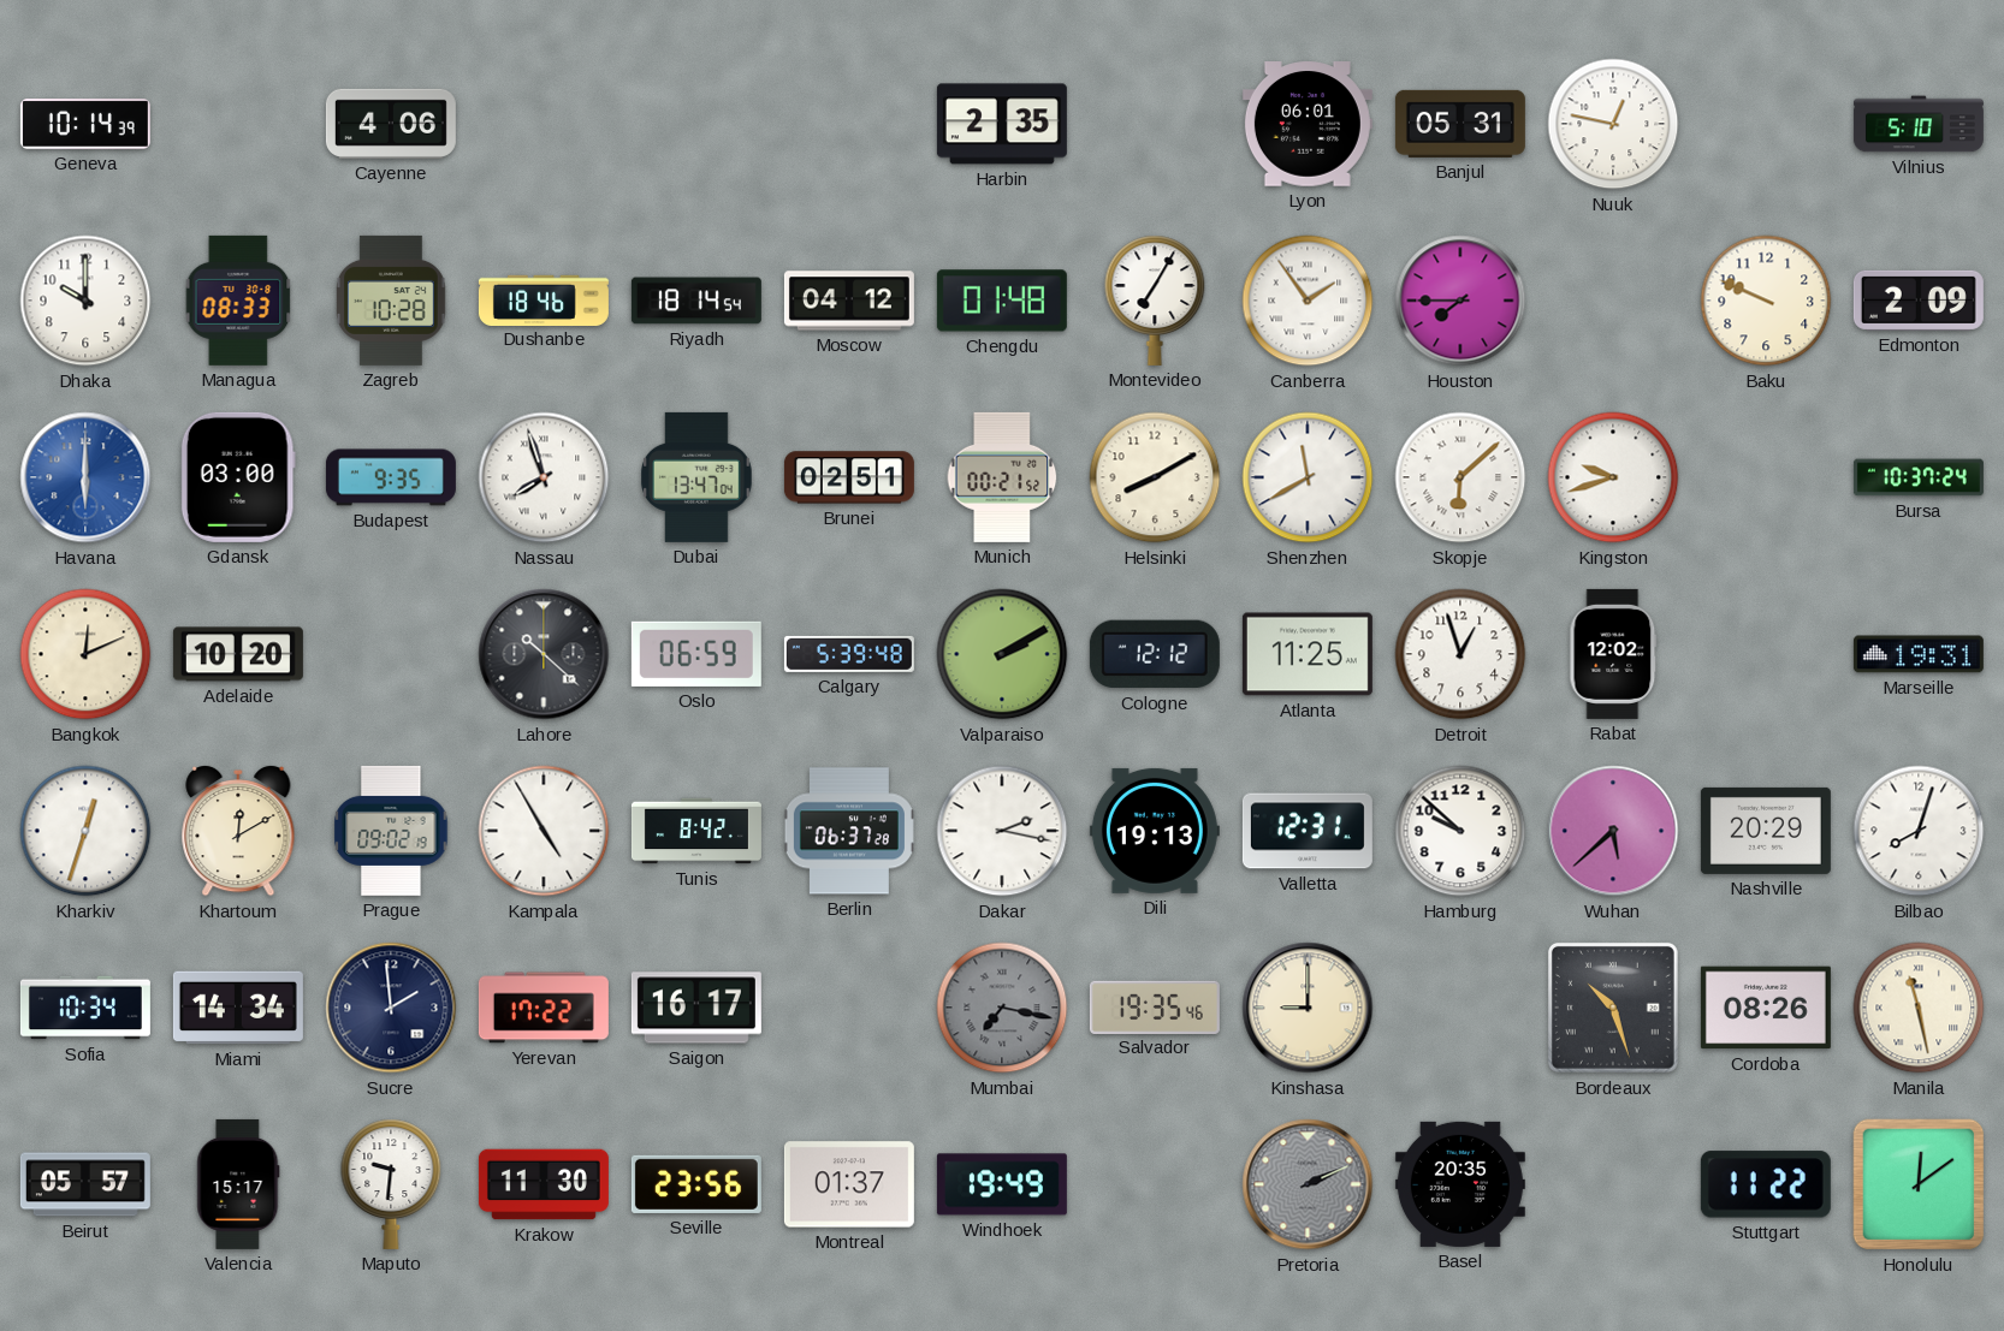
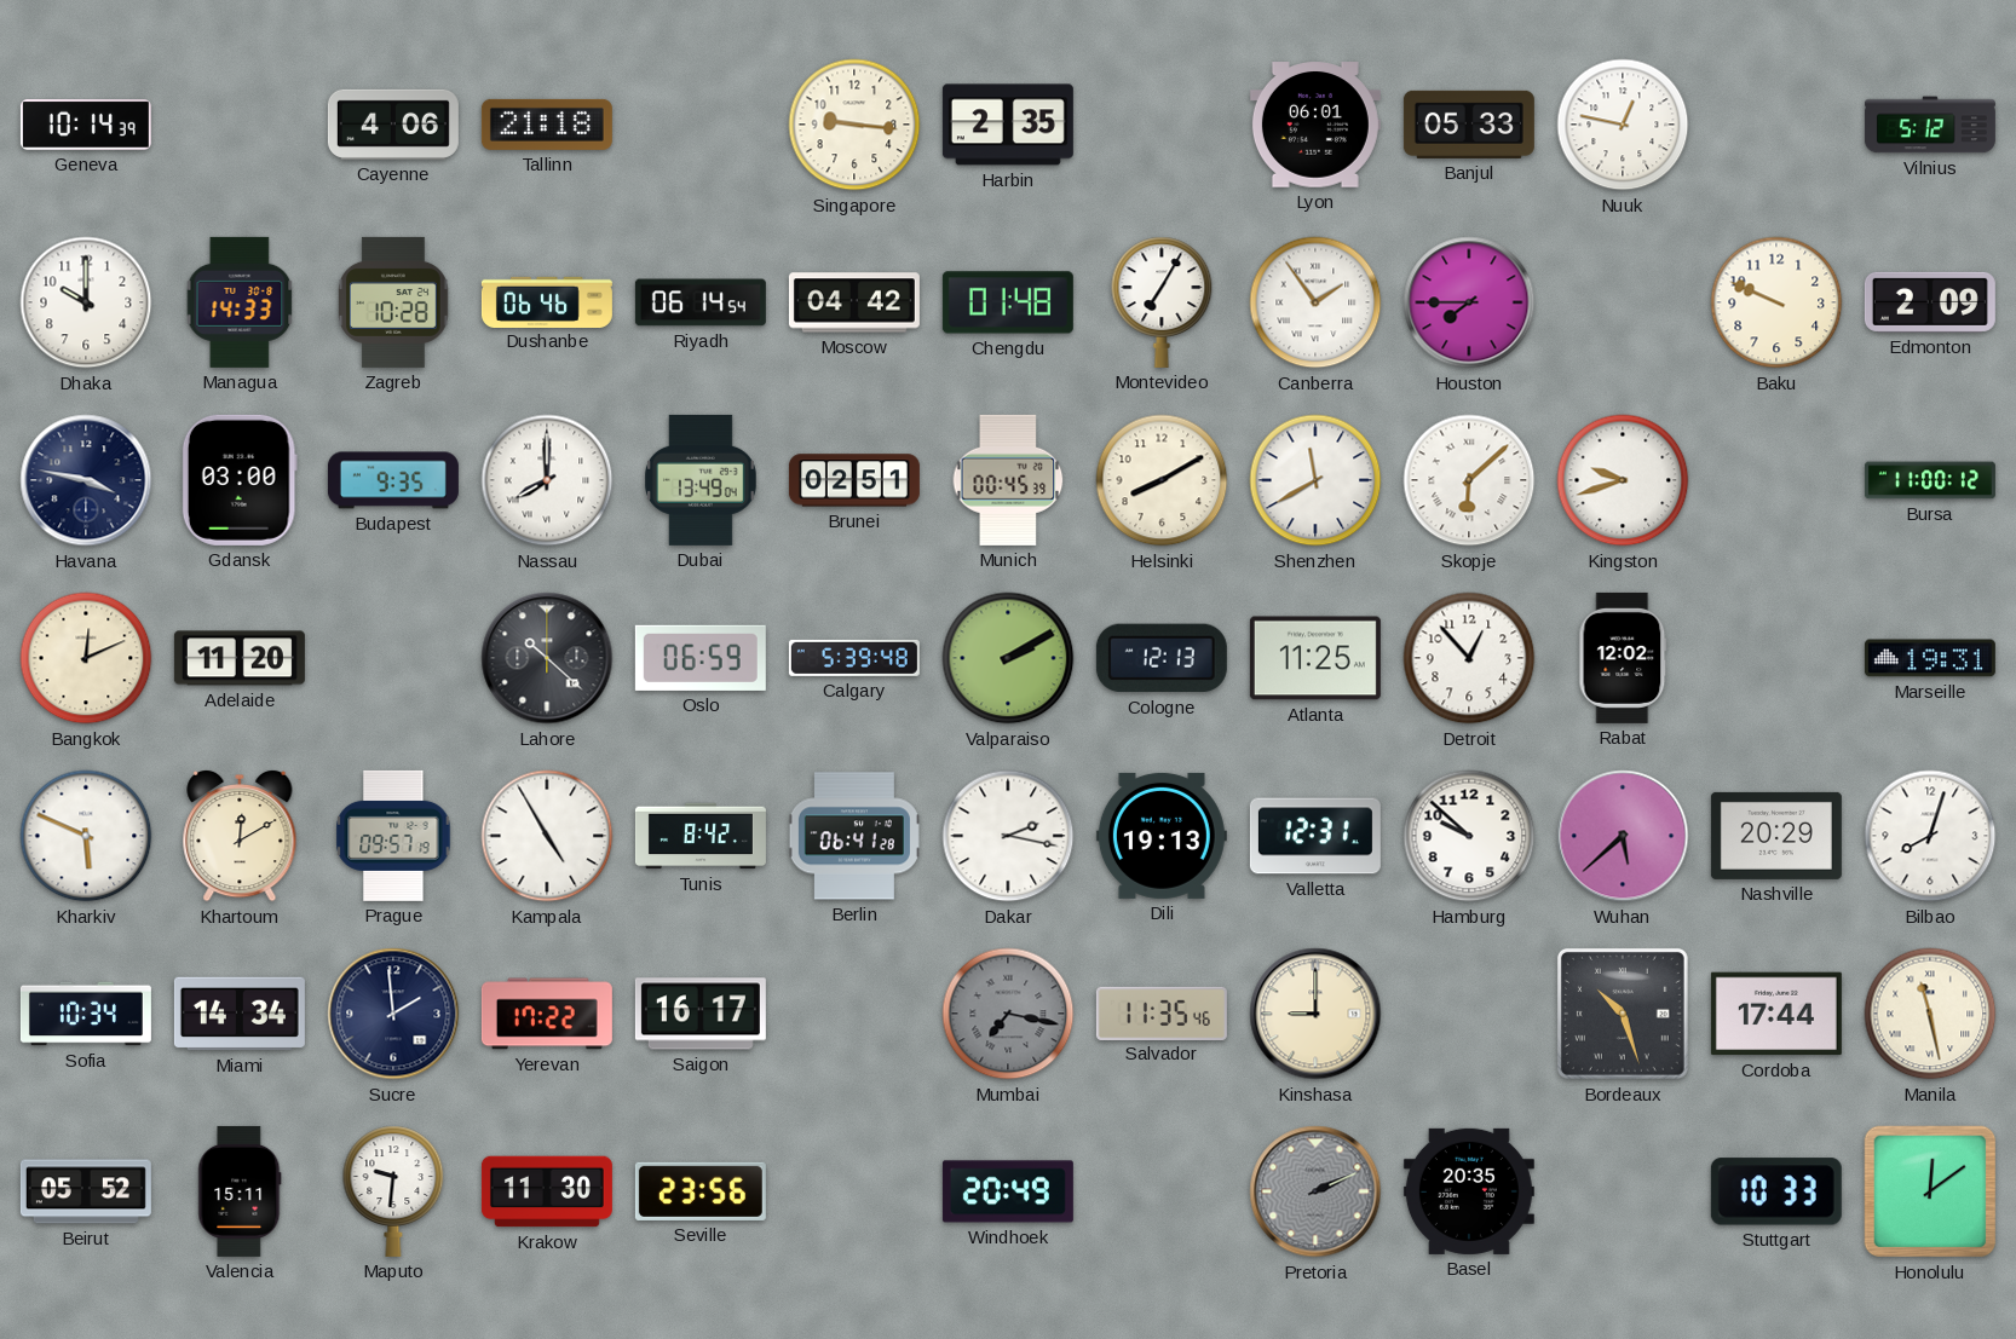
Tallinn: none -> 21:18
Singapore: none -> 9:16
Banjul: 05:31 -> 05:33
Vilnius: 5:10 -> 5:12
Managua: 08:33 -> 14:33
Dushanbe: 18:46 -> 06:46
Riyadh: 18:14 -> 06:14
Moscow: 04:12 -> 04:42
Havana: 6:00 -> 3:47
Havana dial: blue -> navy
Nassau: 7:57 -> 8:00
Dubai: 13:47 -> 13:49
Munich: 00:21 -> 00:45
Bursa: 10:37 -> 11:00
Adelaide: 10:20 -> 11:20
Cologne: 12:12 -> 12:13
Detroit: 12:57 -> 12:53
Kharkiv: 12:33 -> 5:49
Prague: 09:02 -> 09:57
Berlin: 06:37 -> 06:41
Salvador: 19:35 -> 11:35
Cordoba: 08:26 -> 17:44
Beirut: 05:57 -> 05:52
Valencia: 15:17 -> 15:11
Montreal: 01:37 -> none
Windhoek: 19:49 -> 20:49
Stuttgart: 11:22 -> 10:33
